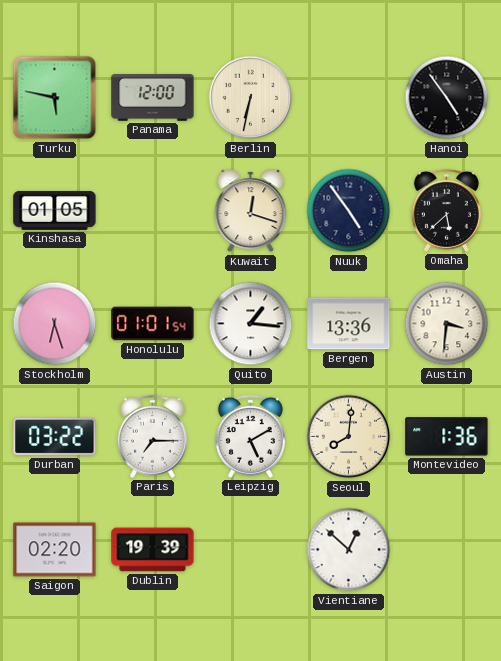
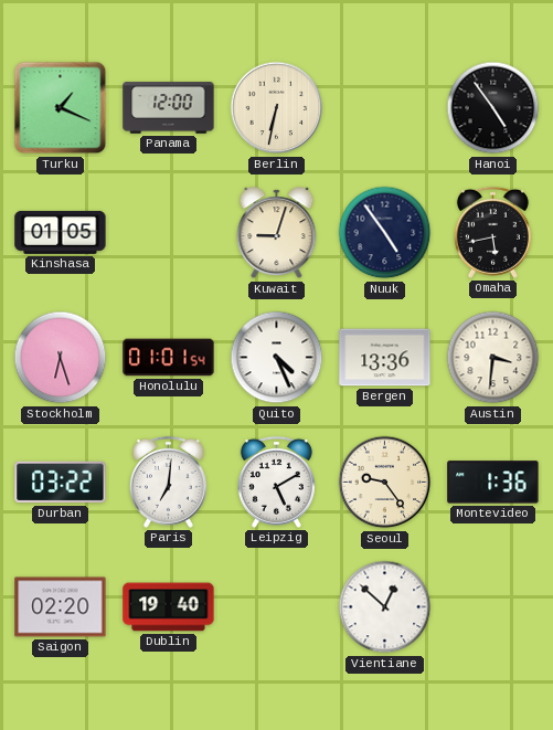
Turku: 5:47 -> 1:19
Kuwait: 12:18 -> 9:03
Omaha: 5:38 -> 5:43
Quito: 1:16 -> 4:26
Paris: 7:15 -> 7:01
Seoul: 8:01 -> 9:24
Dublin: 19:39 -> 19:40
